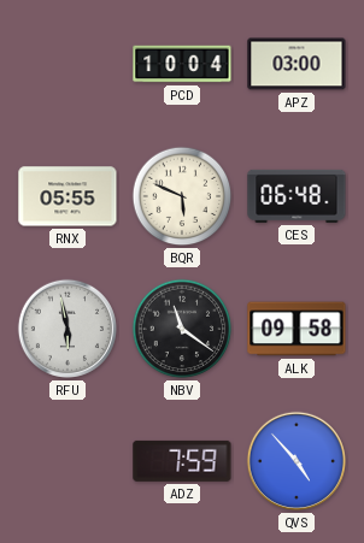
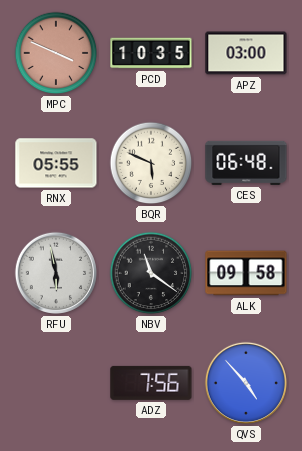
MPC: none -> 3:49
PCD: 10:04 -> 10:35
ADZ: 7:59 -> 7:56
